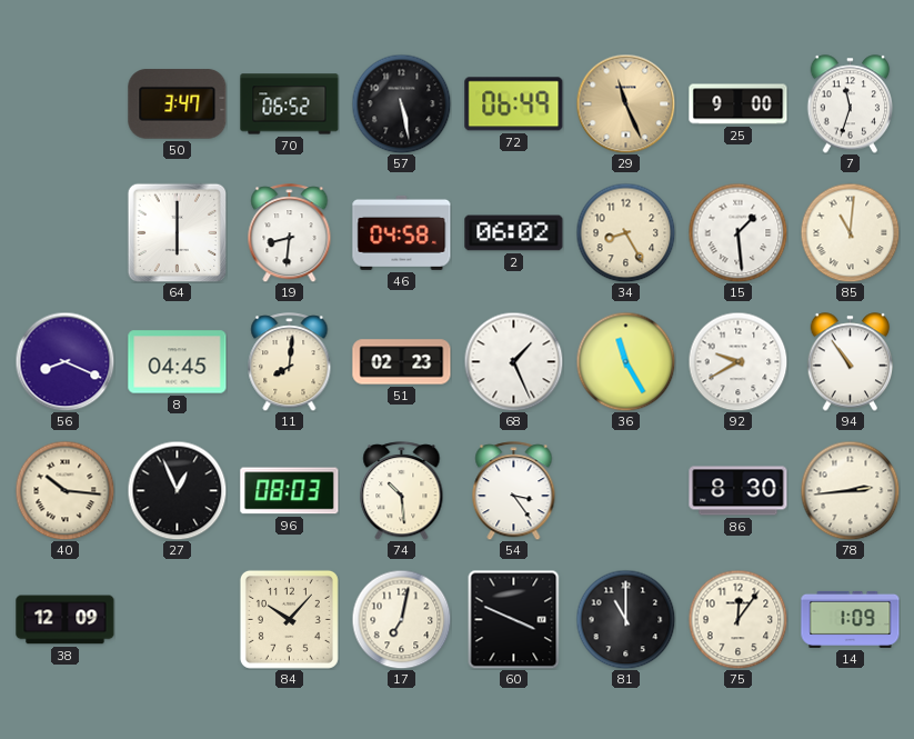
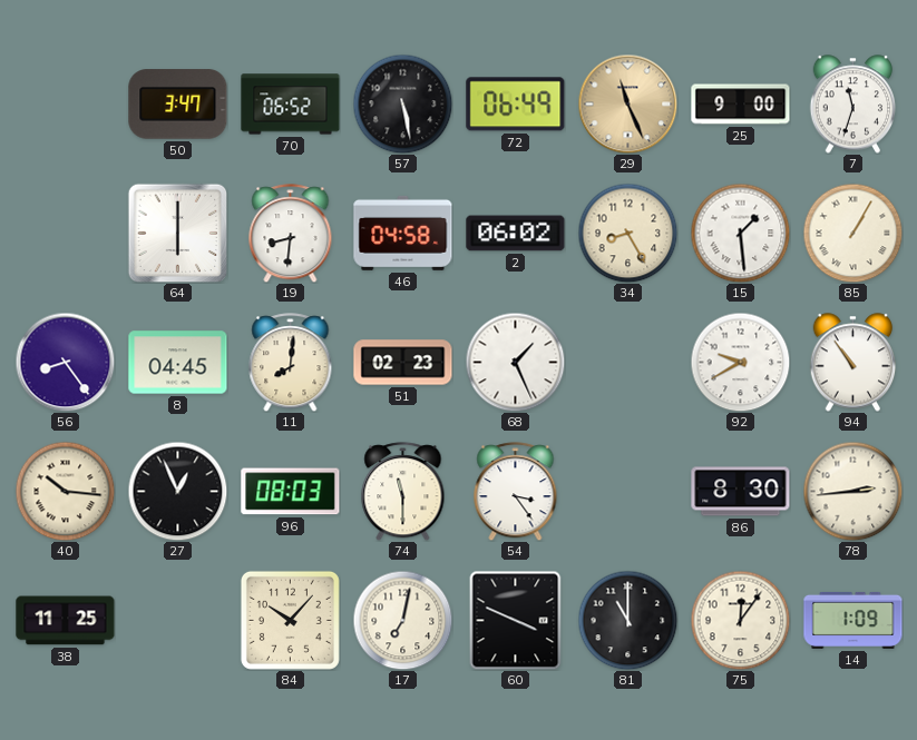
85: 11:01 -> 1:05
56: 8:19 -> 8:24
36: 11:25 -> none
74: 10:29 -> 11:30
38: 12:09 -> 11:25
